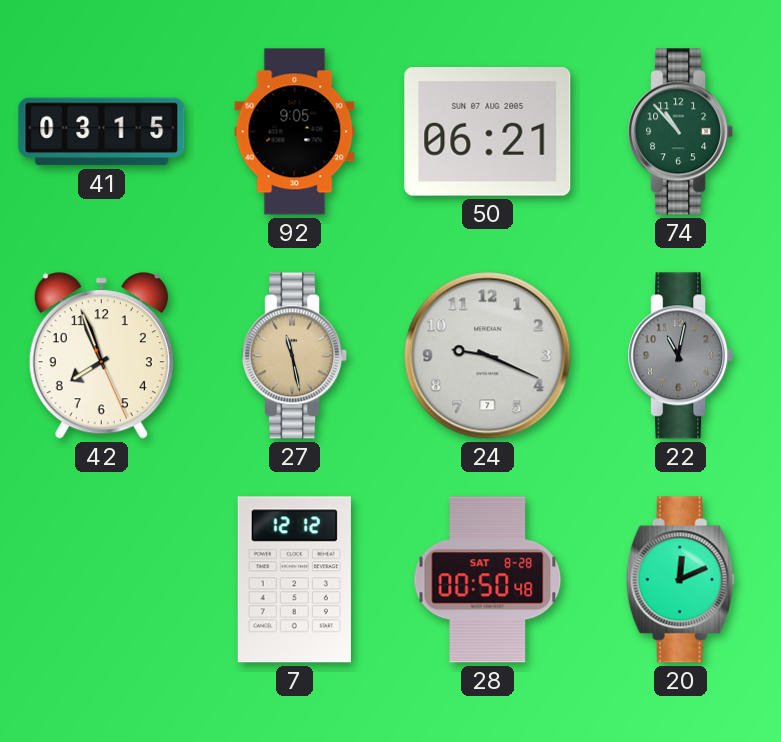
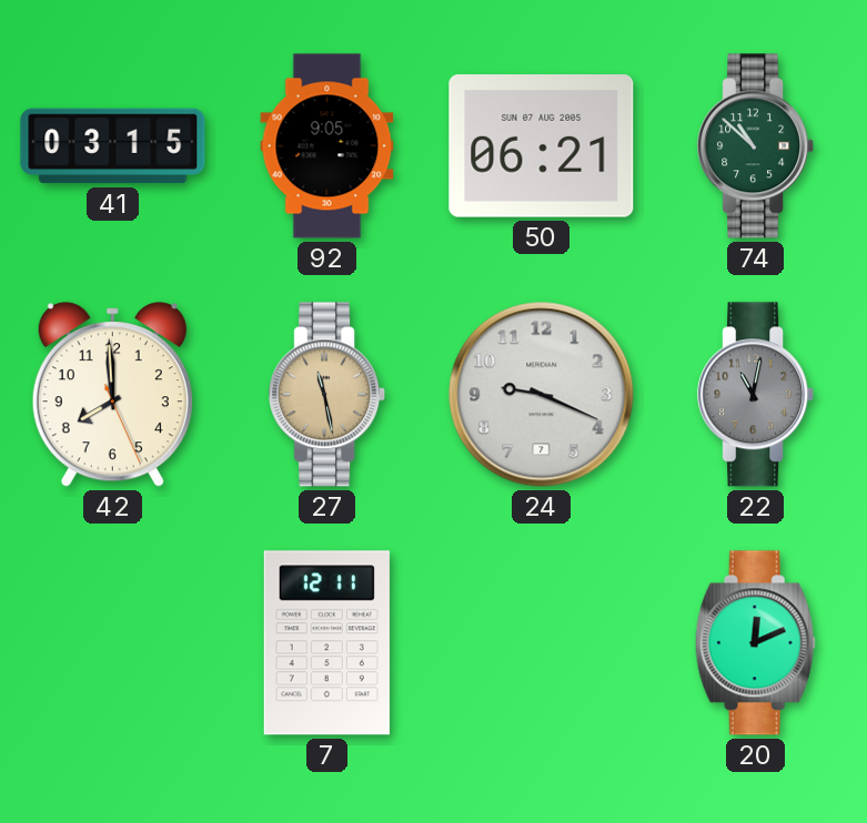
74: 10:53 -> 10:52
42: 7:56 -> 7:59
7: 12:12 -> 12:11
28: 00:50 -> none
